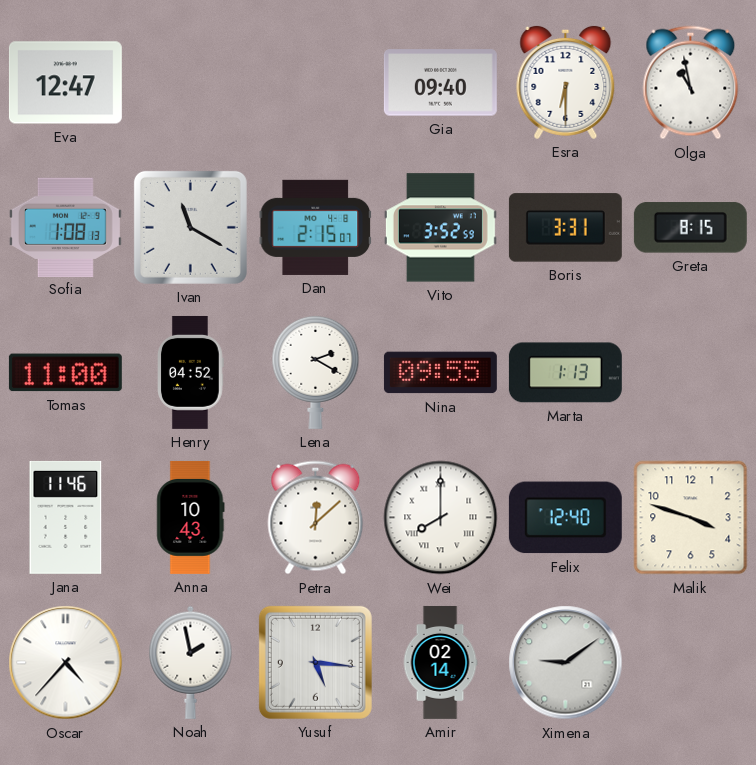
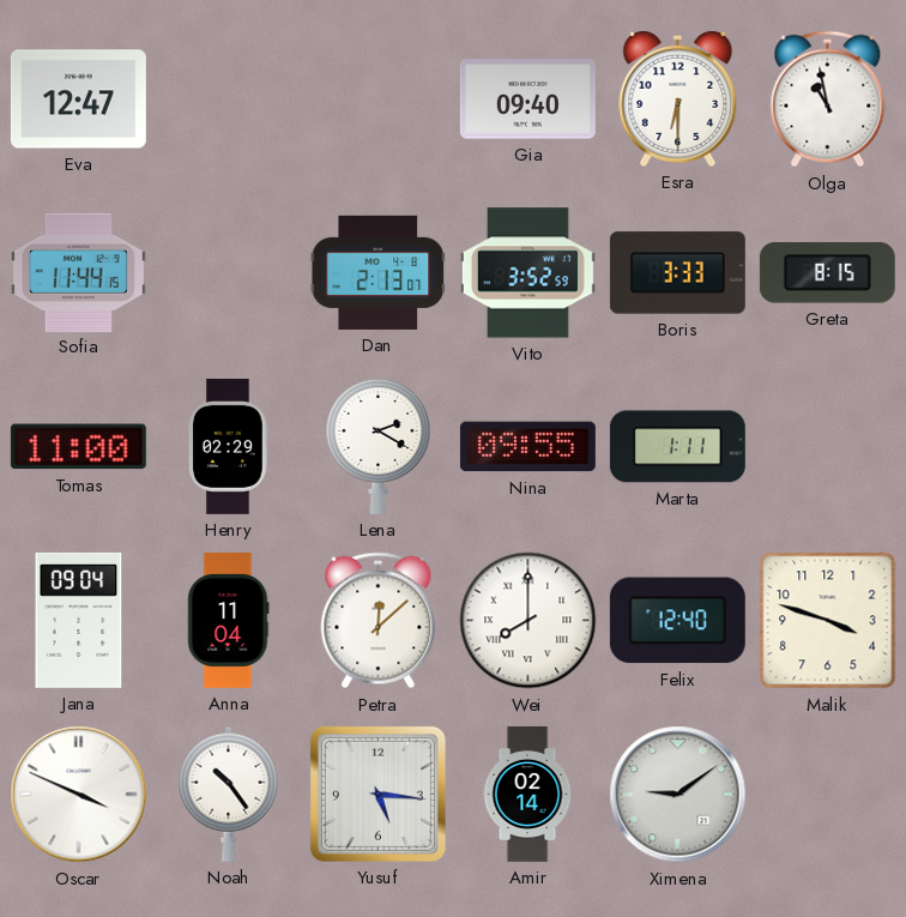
Sofia: 1:08 -> 11:44
Ivan: 11:20 -> none
Dan: 2:15 -> 2:13
Boris: 3:31 -> 3:33
Henry: 04:52 -> 02:29
Marta: 1:13 -> 1:11
Jana: 11:46 -> 09:04
Anna: 10:43 -> 11:04
Oscar: 4:37 -> 3:49
Noah: 1:58 -> 10:24
